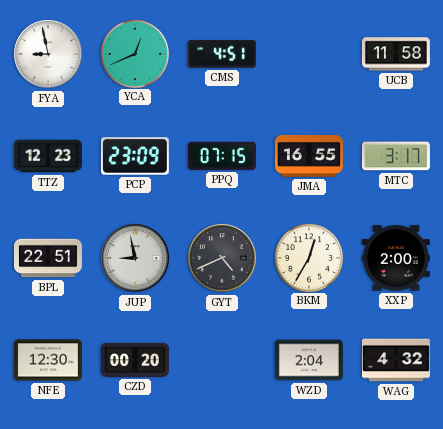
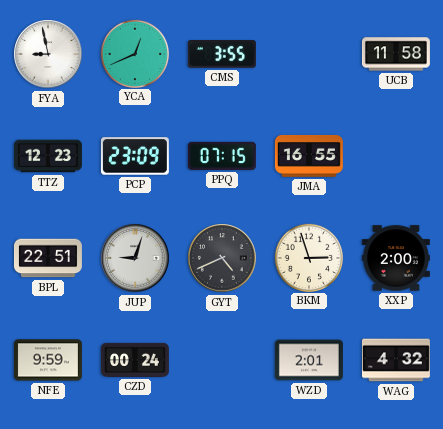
CMS: 4:51 -> 3:55
MTC: 3:17 -> none
JUP: 8:58 -> 9:03
BKM: 12:35 -> 2:57
NFE: 12:30 -> 9:59
CZD: 00:20 -> 00:24
WZD: 2:04 -> 2:01
